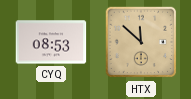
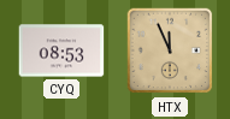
HTX: 11:52 -> 11:56
